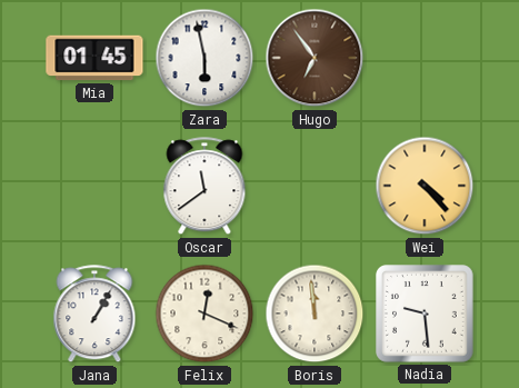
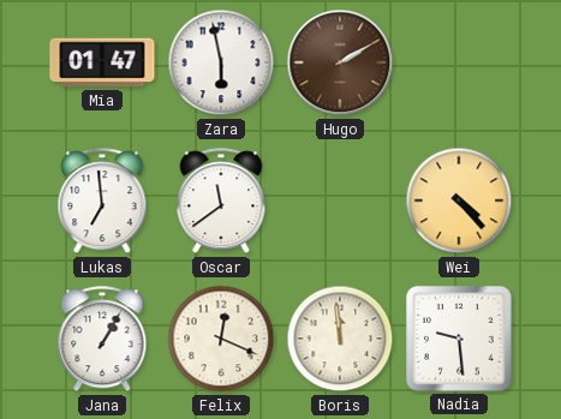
Mia: 01:45 -> 01:47
Hugo: 6:54 -> 2:10
Lukas: none -> 6:59
